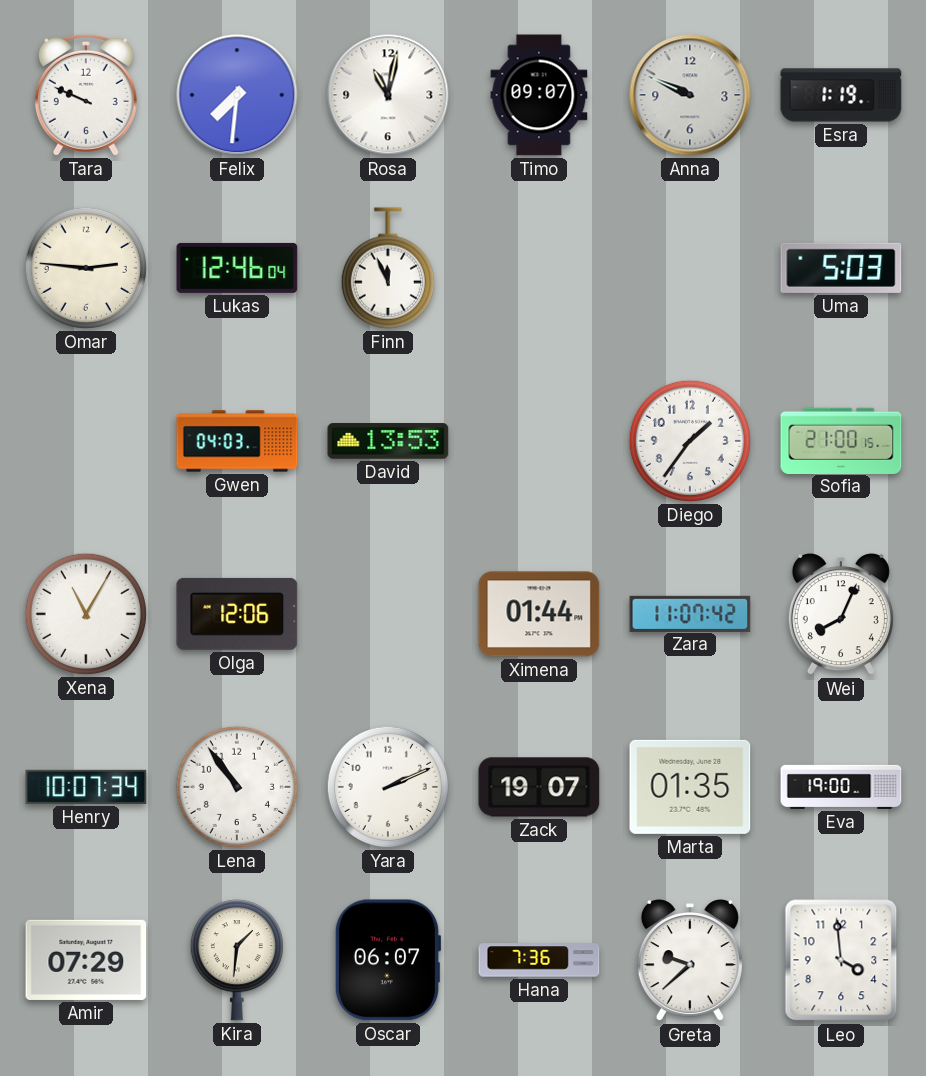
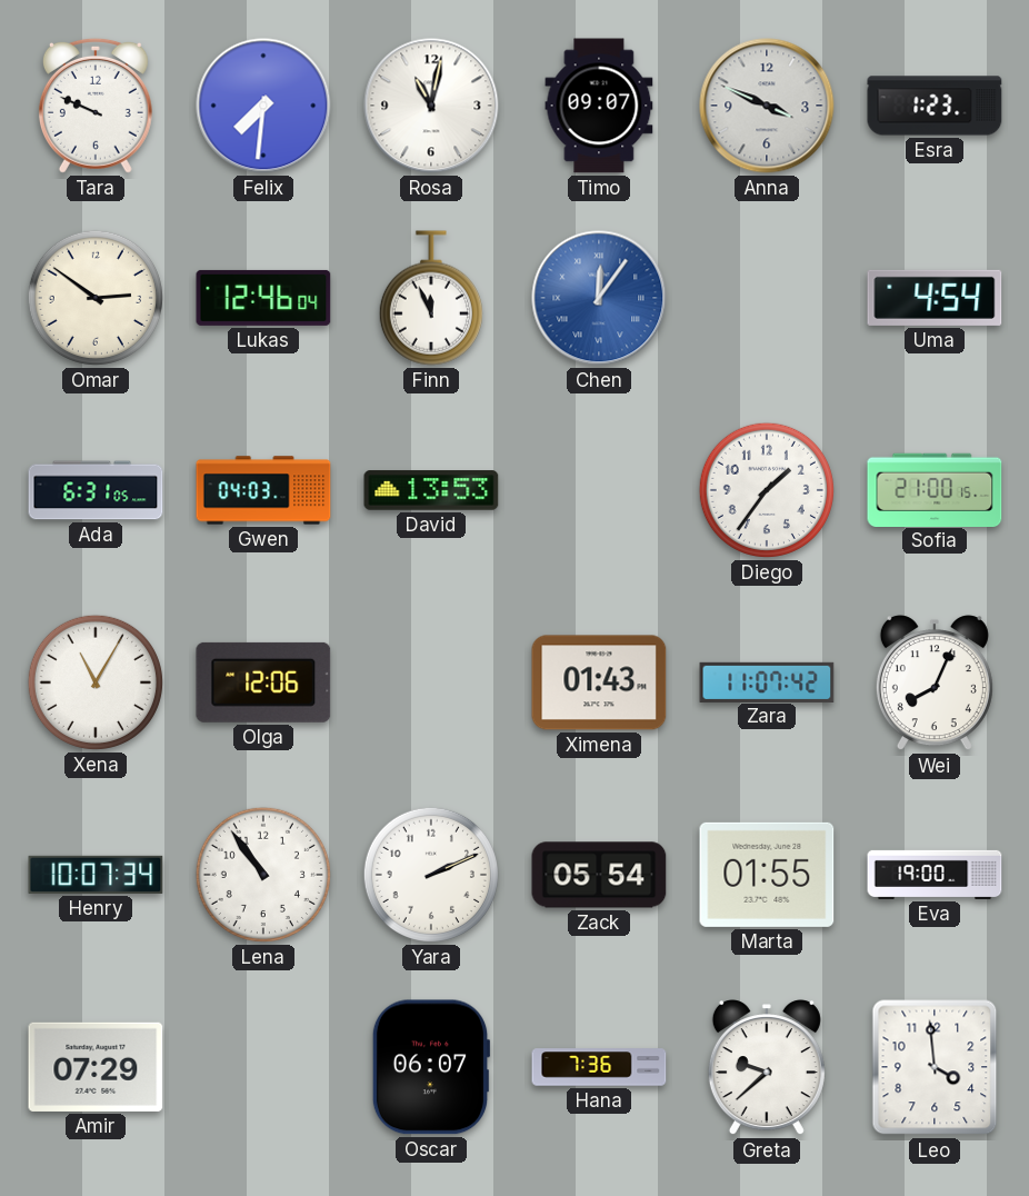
Anna: 9:49 -> 3:49
Esra: 1:19 -> 1:23
Omar: 2:46 -> 2:51
Chen: none -> 12:06
Uma: 5:03 -> 4:54
Ada: none -> 6:31
Ximena: 01:44 -> 01:43
Zack: 19:07 -> 05:54
Marta: 01:35 -> 01:55
Kira: 1:31 -> none
